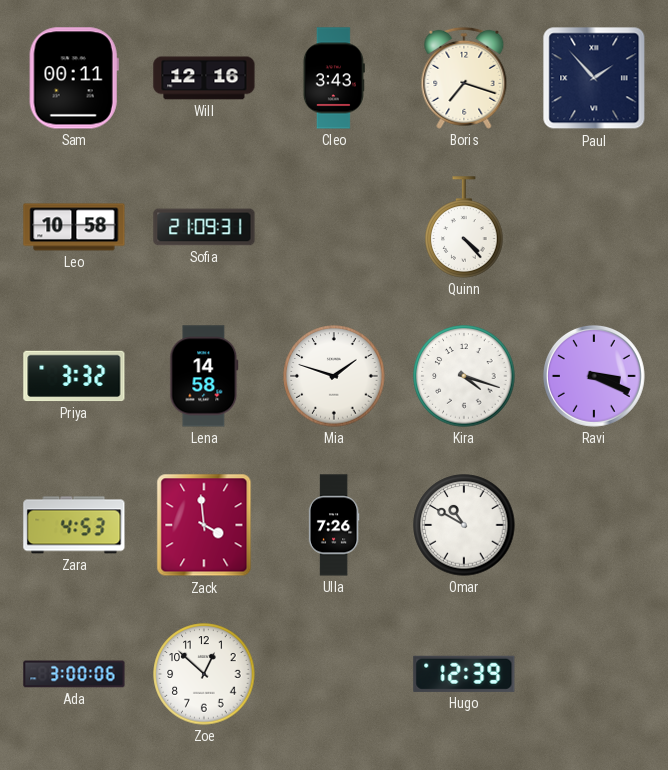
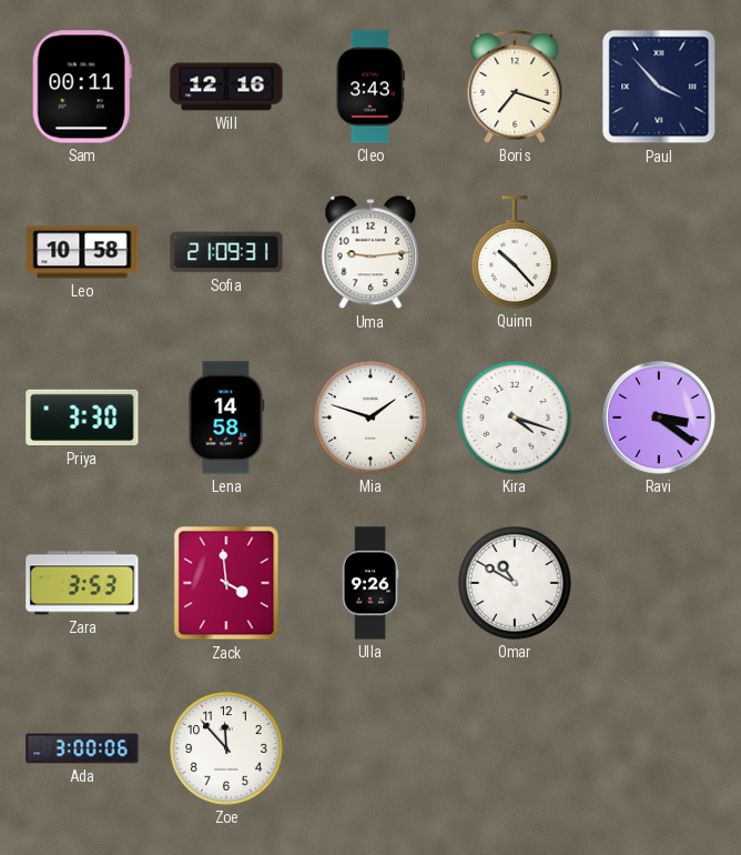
Paul: 1:53 -> 3:53
Uma: none -> 9:14
Quinn: 4:23 -> 10:23
Priya: 3:32 -> 3:30
Ravi: 3:19 -> 3:21
Zara: 4:53 -> 3:53
Ulla: 7:26 -> 9:26
Zoe: 12:52 -> 11:53
Hugo: 12:39 -> none
